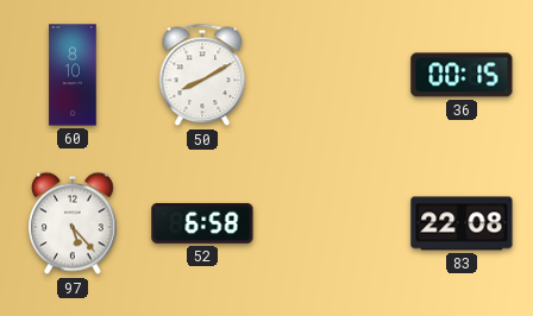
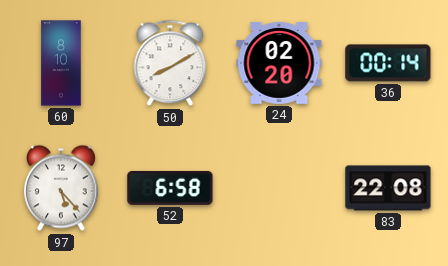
24: none -> 02:20
36: 00:15 -> 00:14
